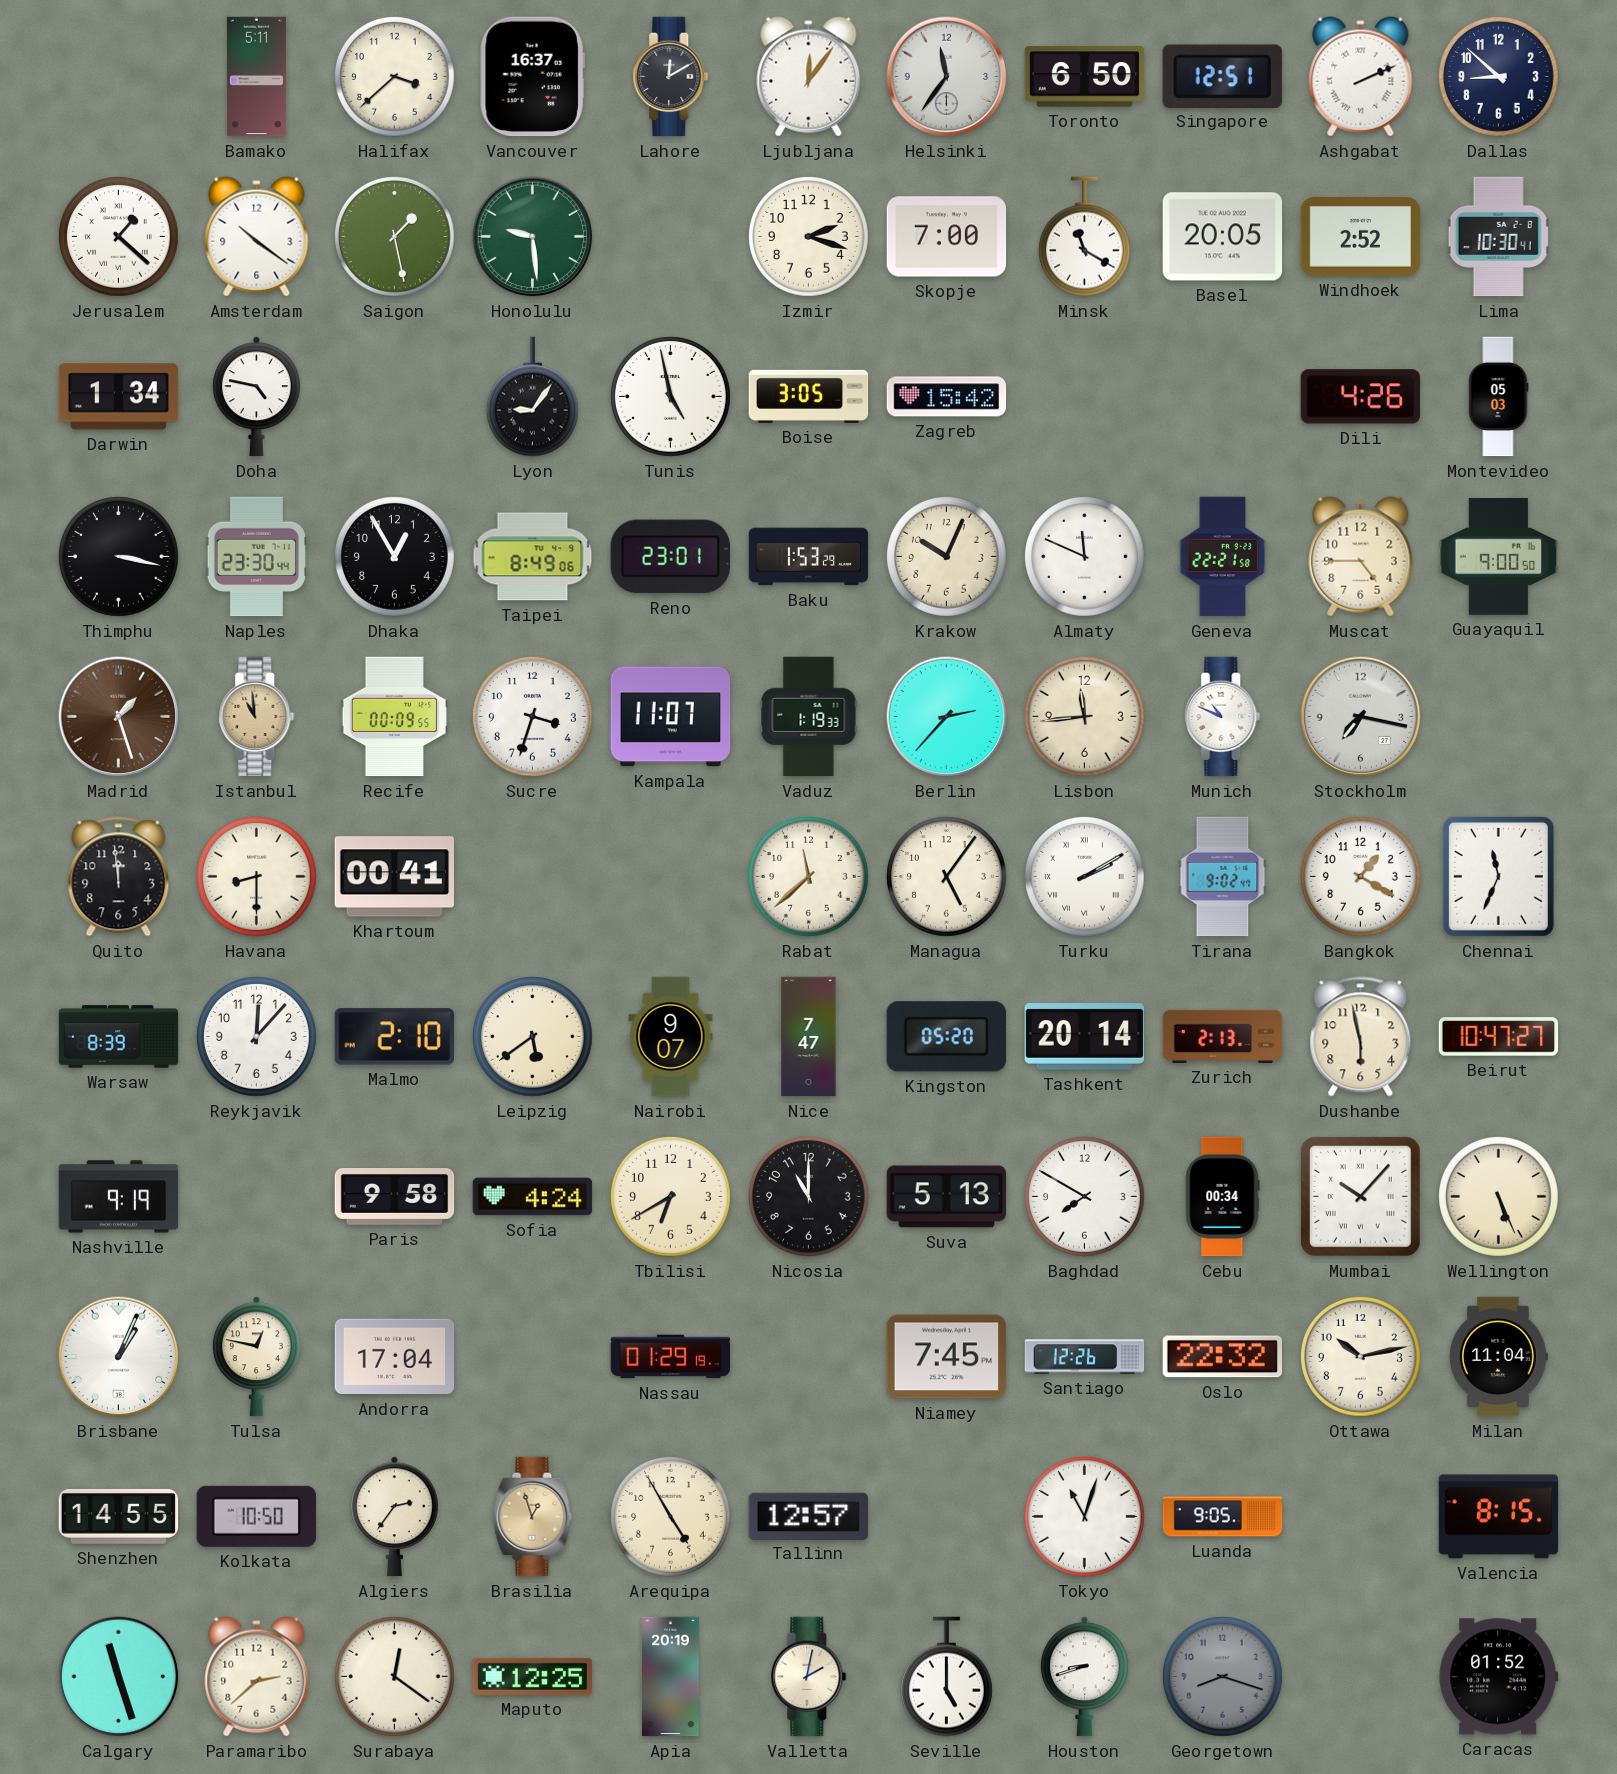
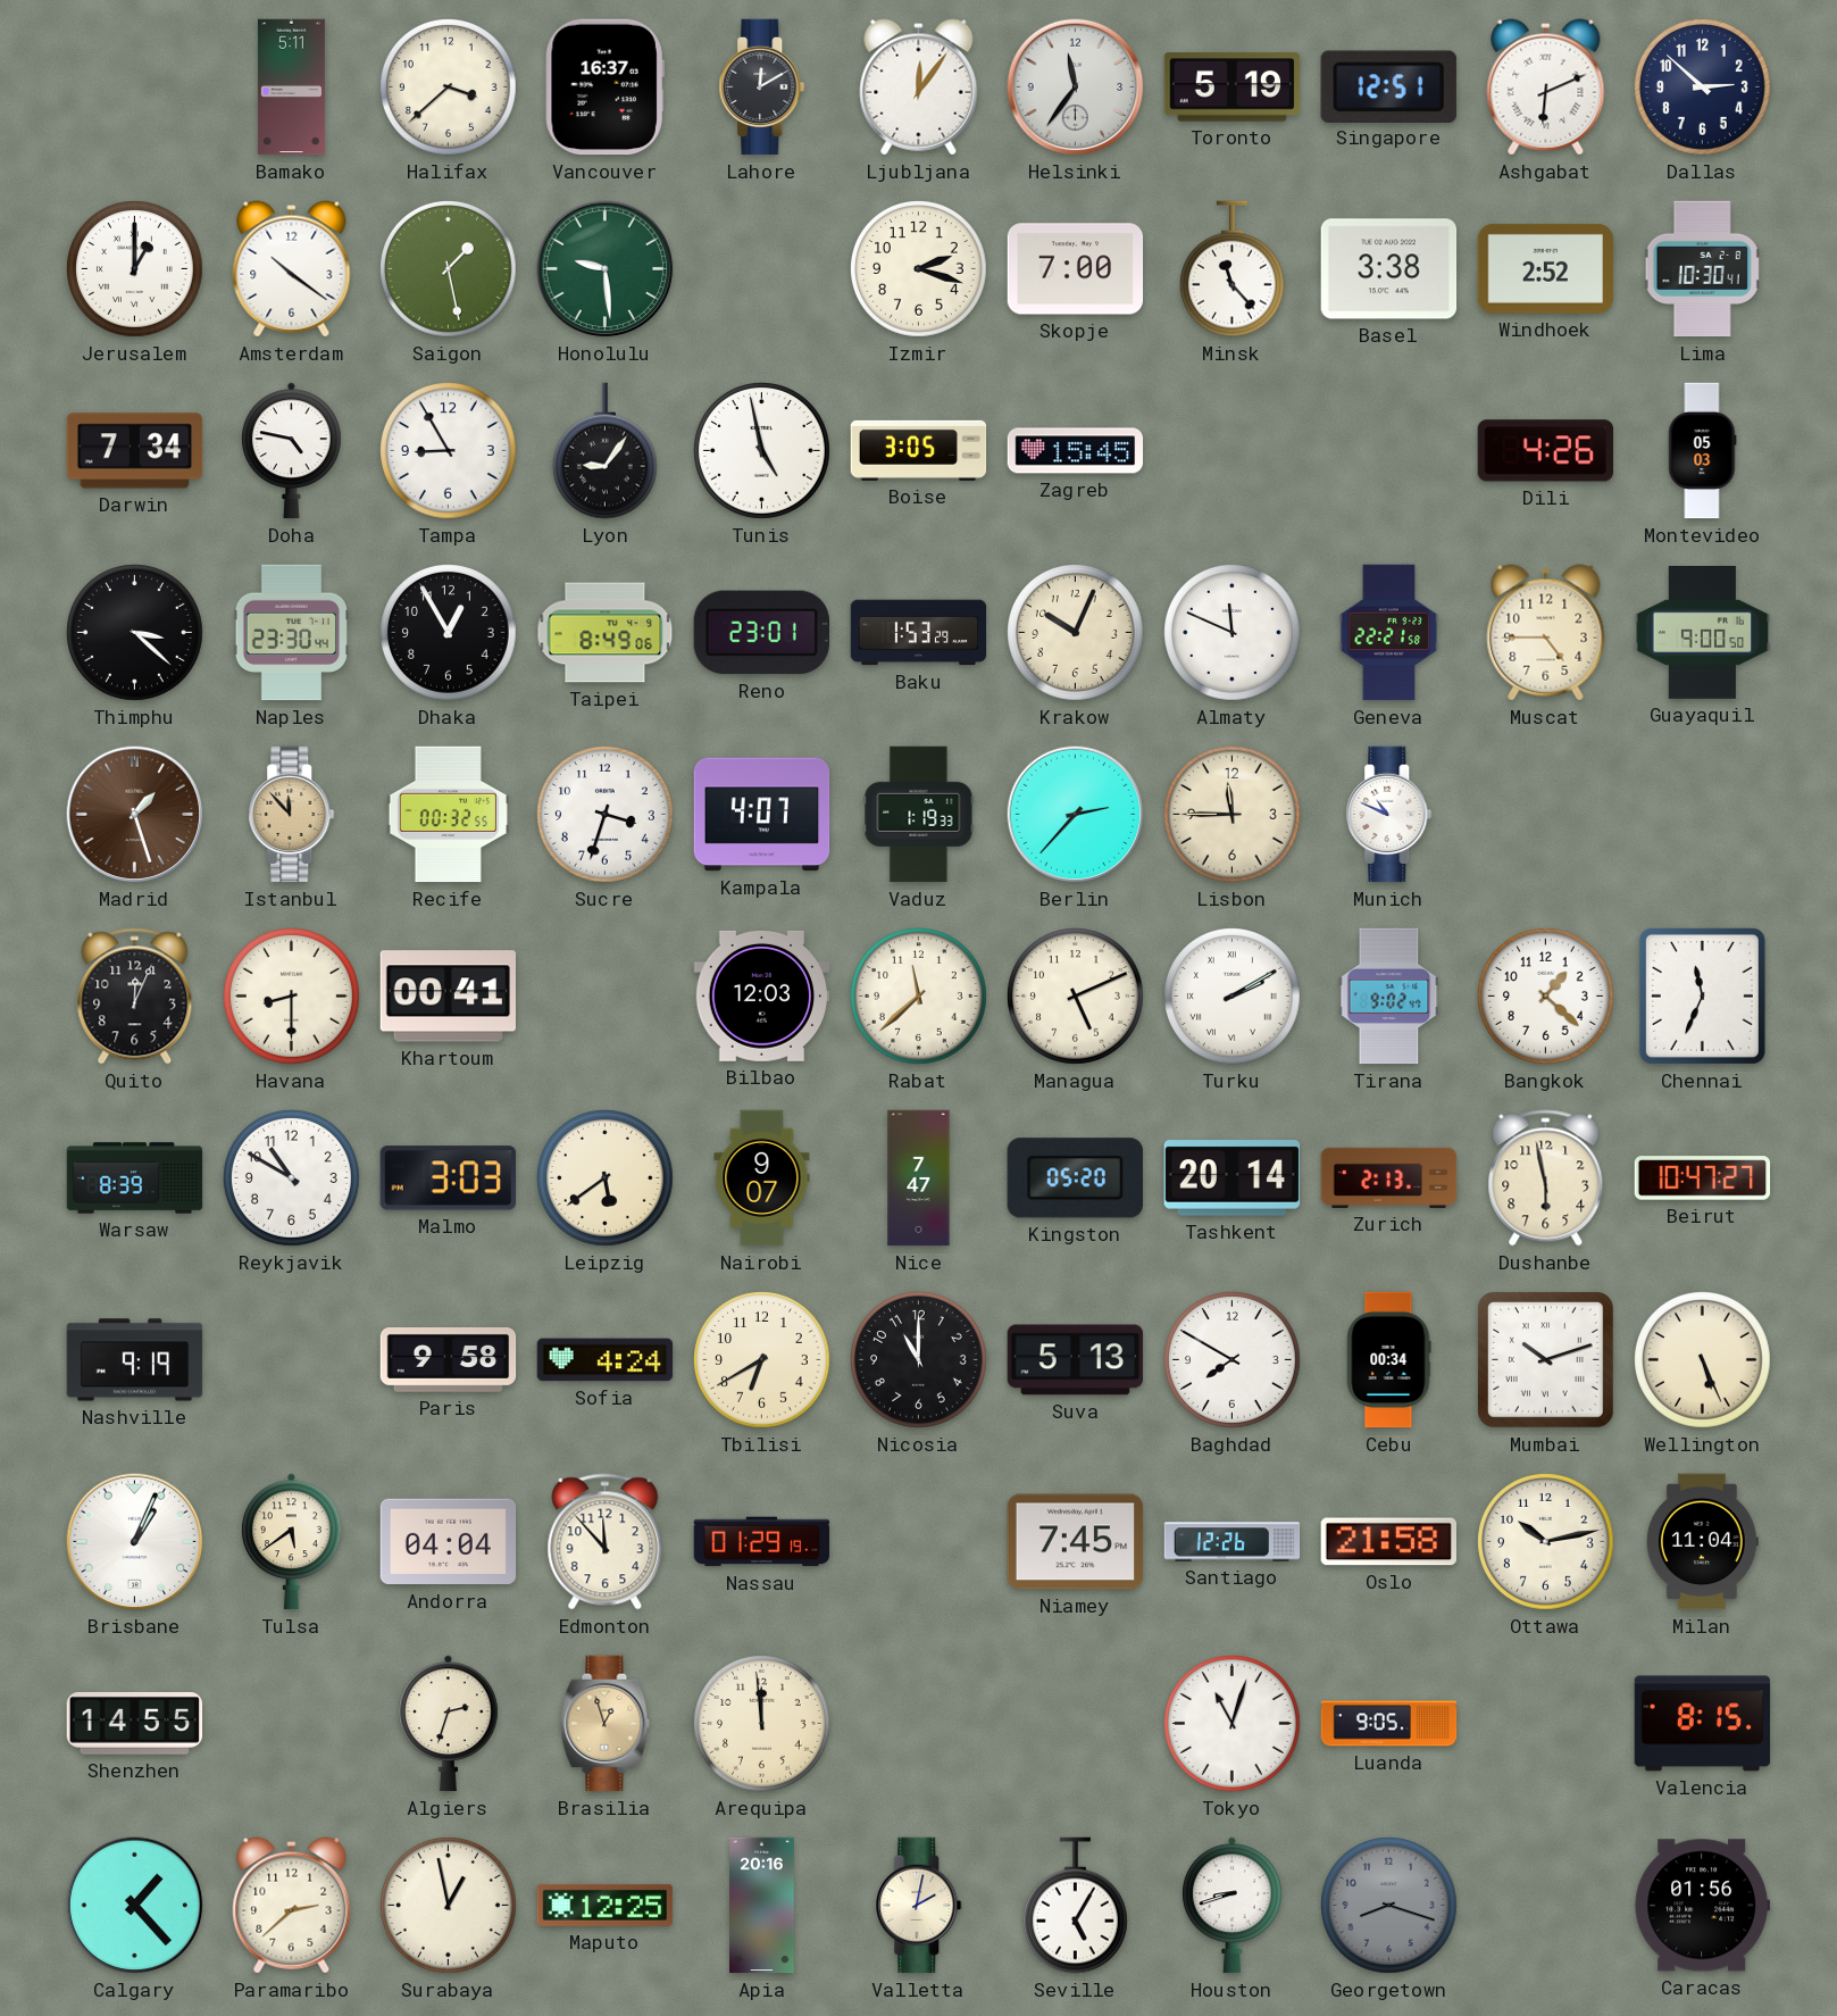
Toronto: 6:50 -> 5:19
Ashgabat: 2:11 -> 6:11
Dallas: 8:52 -> 2:52
Jerusalem: 1:22 -> 1:00
Minsk: 11:20 -> 11:23
Basel: 20:05 -> 3:38
Darwin: 1:34 -> 7:34
Tampa: none -> 8:55
Zagreb: 15:42 -> 15:45
Thimphu: 3:17 -> 3:22
Istanbul: 10:59 -> 11:53
Recife: 00:09 -> 00:32
Kampala: 11:07 -> 4:07
Lisbon: 11:44 -> 11:45
Stockholm: 7:17 -> none
Quito: 11:59 -> 12:04
Bilbao: none -> 12:03
Managua: 5:06 -> 5:11
Bangkok: 1:20 -> 1:22
Reykjavik: 12:07 -> 10:50
Malmo: 2:10 -> 3:03
Mumbai: 10:07 -> 10:12
Tulsa: 12:47 -> 5:39
Andorra: 17:04 -> 04:04
Edmonton: none -> 11:53
Oslo: 22:32 -> 21:58
Kolkata: 10:50 -> none
Algiers: 2:36 -> 2:33
Arequipa: 4:55 -> 11:59
Tallinn: 12:57 -> none
Calgary: 11:27 -> 1:23
Surabaya: 12:21 -> 12:58
Apia: 20:19 -> 20:16
Seville: 5:00 -> 5:05
Caracas: 01:52 -> 01:56
